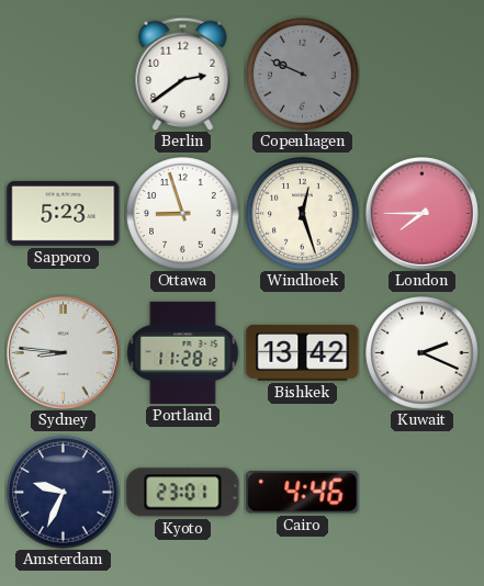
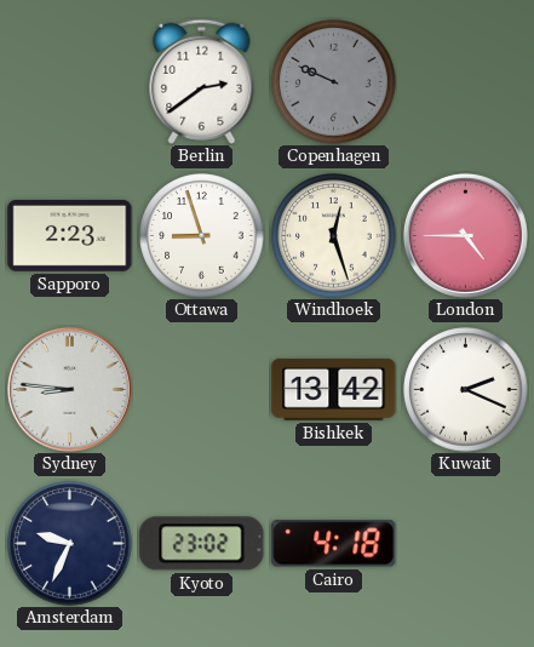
Sapporo: 5:23 -> 2:23
London: 7:45 -> 4:45
Portland: 11:28 -> none
Kyoto: 23:01 -> 23:02
Cairo: 4:46 -> 4:18
